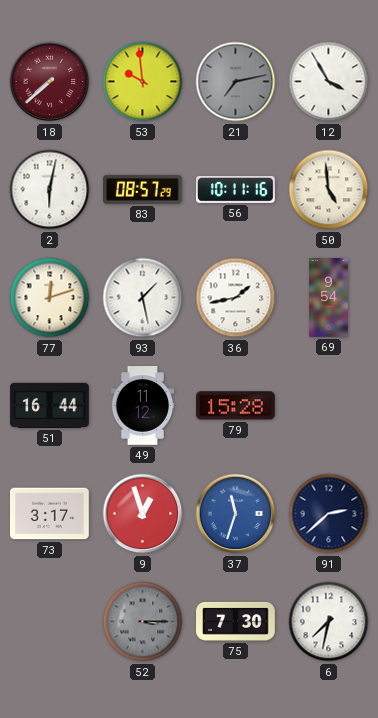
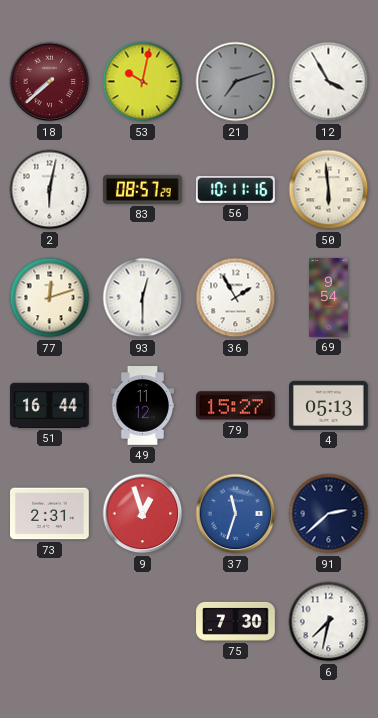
53: 9:59 -> 10:02
21: 7:13 -> 7:12
50: 4:59 -> 5:59
93: 1:28 -> 12:30
36: 1:43 -> 1:55
79: 15:28 -> 15:27
4: none -> 05:13
73: 3:17 -> 2:31
52: 3:15 -> none
